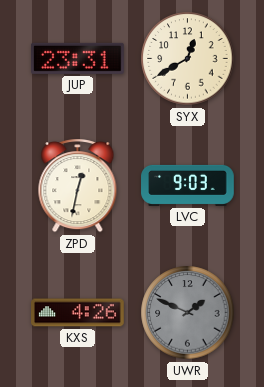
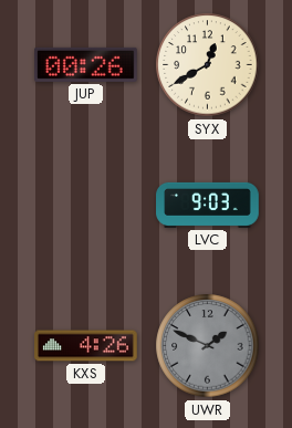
JUP: 23:31 -> 00:26
ZPD: 12:32 -> none
